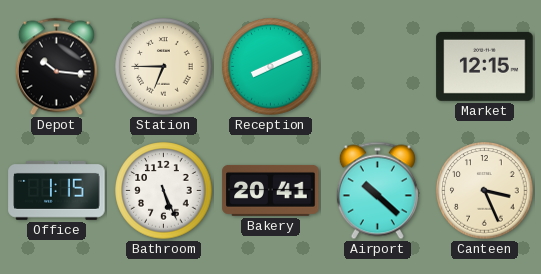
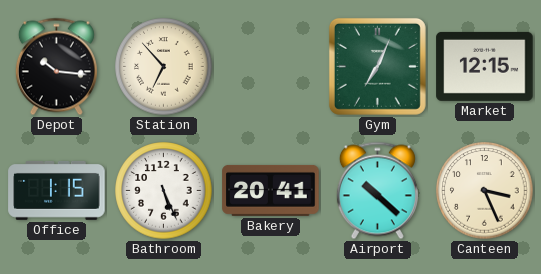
Station: 6:45 -> 6:53
Reception: 8:11 -> none
Gym: none -> 7:04
